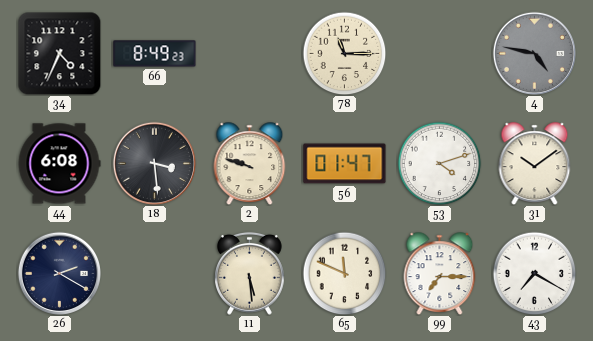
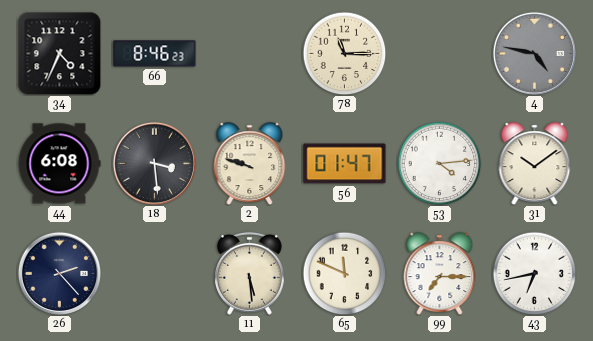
66: 8:49 -> 8:46
53: 4:12 -> 4:14
26: 2:20 -> 2:23
43: 7:20 -> 6:43
